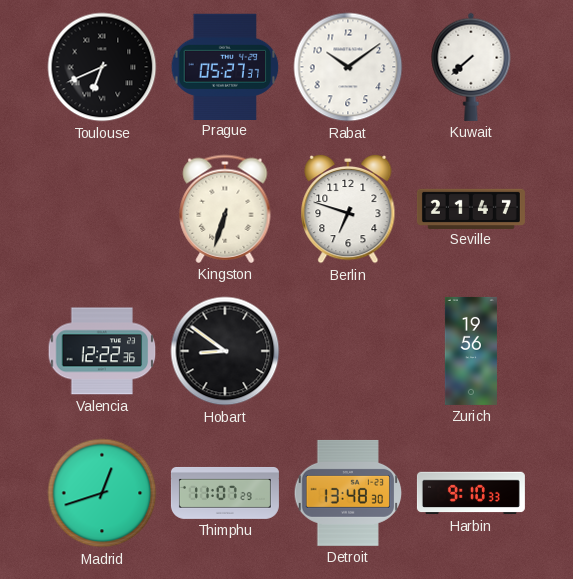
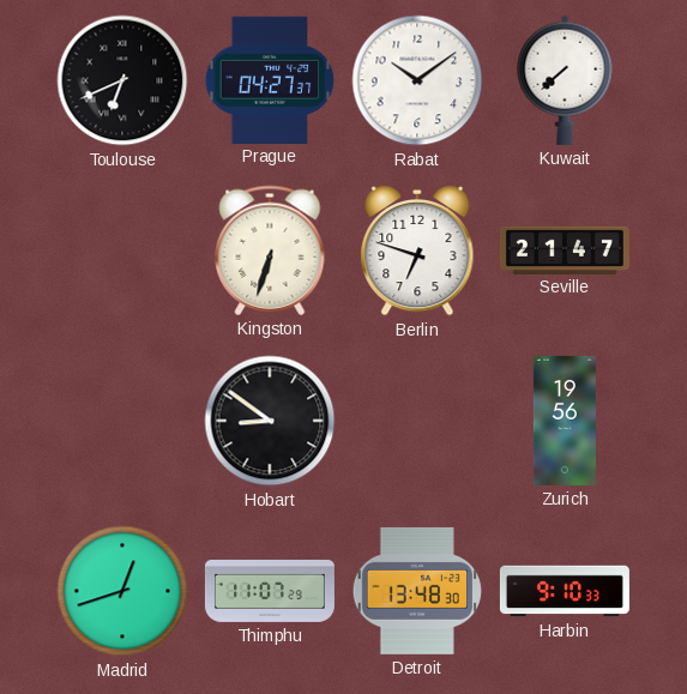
Prague: 05:27 -> 04:27
Valencia: 12:22 -> none
